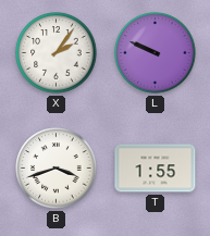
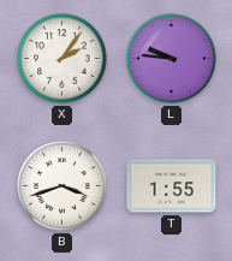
L: 9:49 -> 9:46
